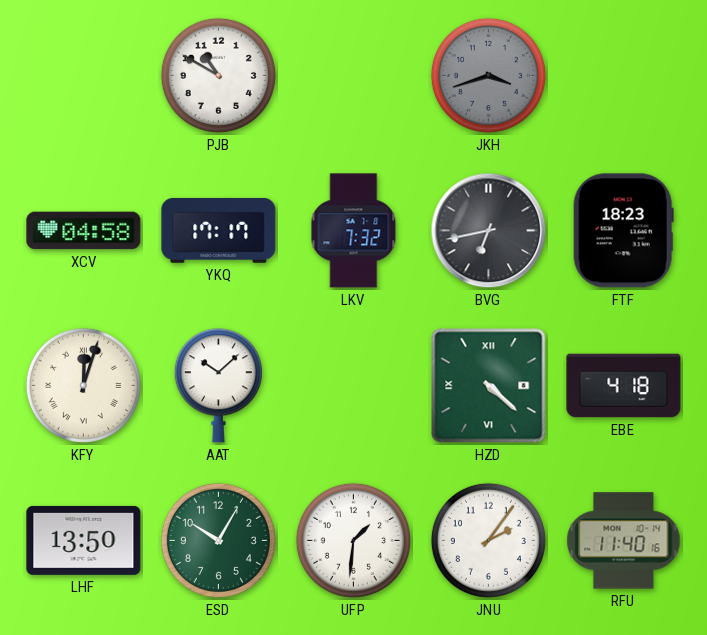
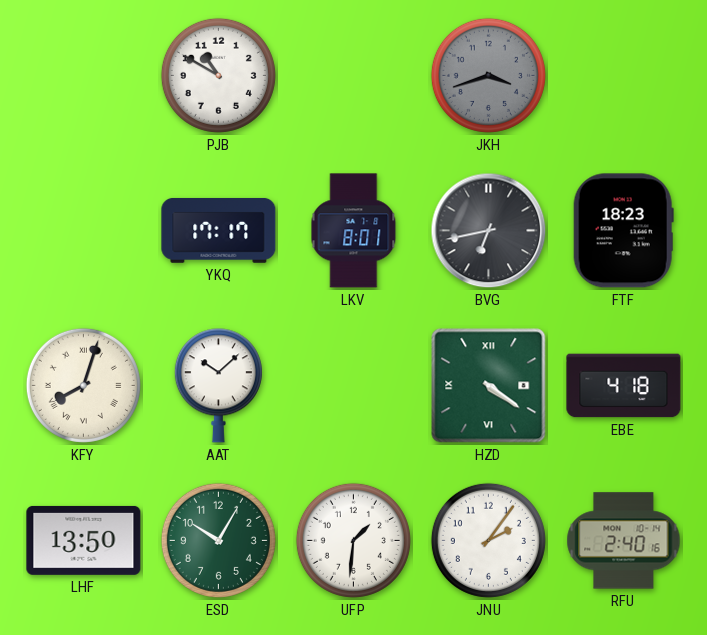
XCV: 04:58 -> none
LKV: 7:32 -> 8:01
KFY: 12:03 -> 8:03
HZD: 4:22 -> 4:21
RFU: 11:40 -> 2:40
